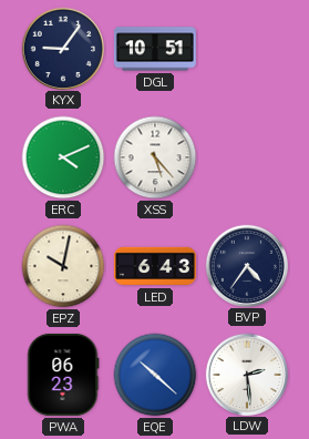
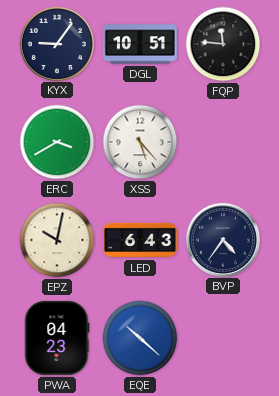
FQP: none -> 11:46
ERC: 4:11 -> 3:40
PWA: 06:23 -> 04:23
LDW: 2:29 -> none
